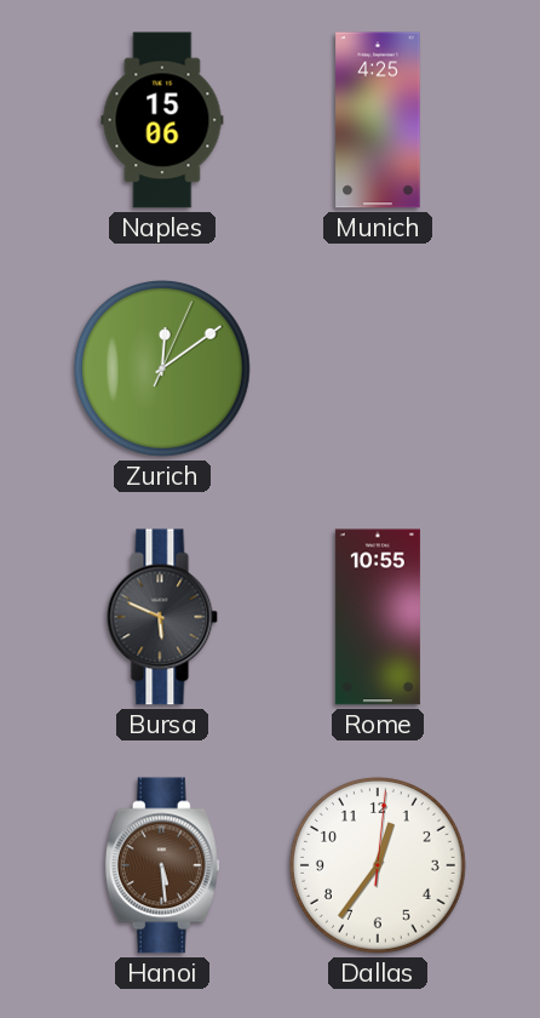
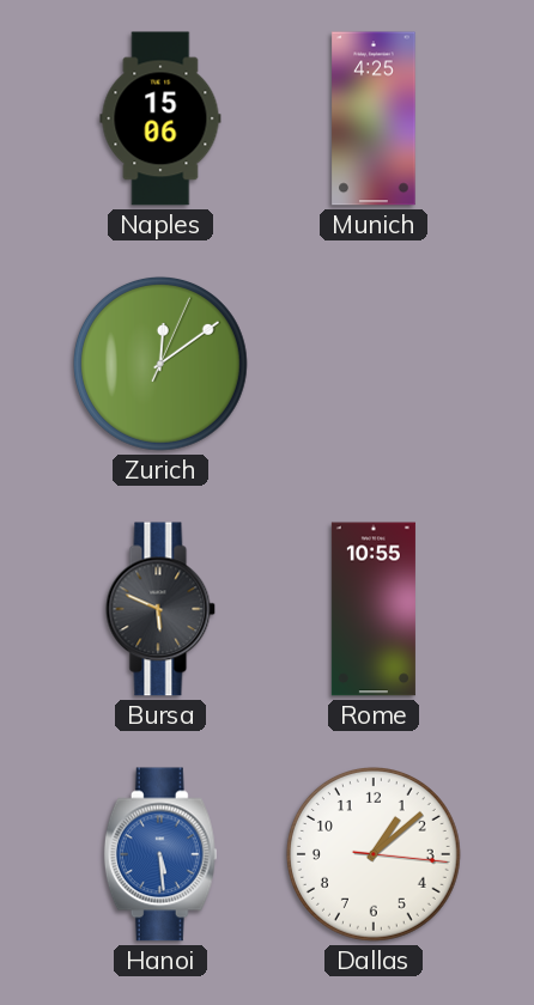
Hanoi dial: brown -> blue
Dallas: 12:36 -> 1:08
